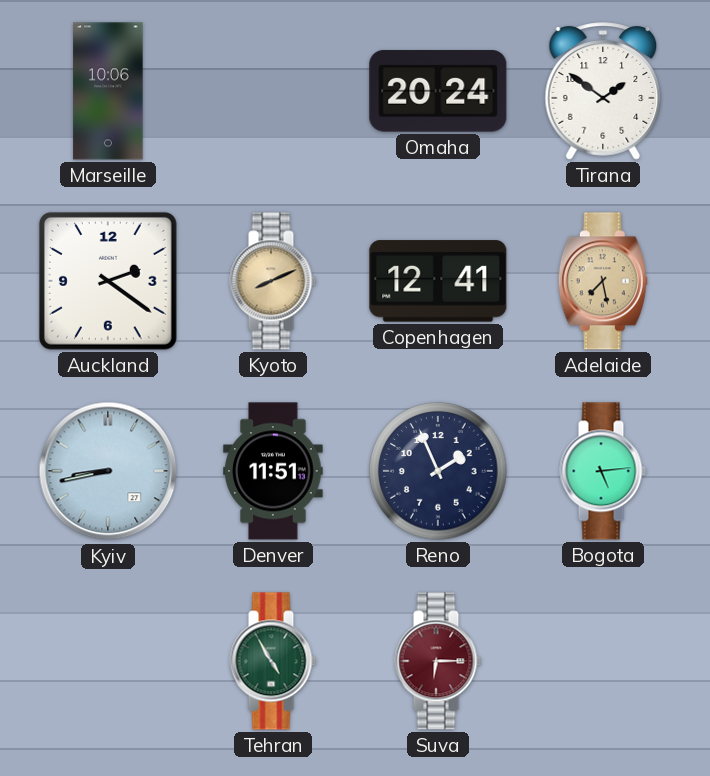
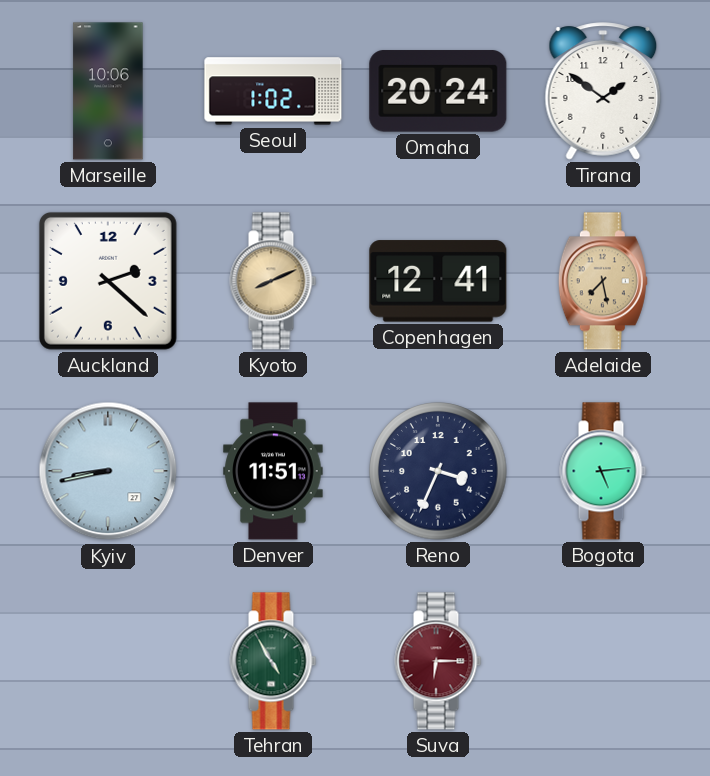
Seoul: none -> 1:02
Auckland: 2:21 -> 2:22
Reno: 1:56 -> 3:34
